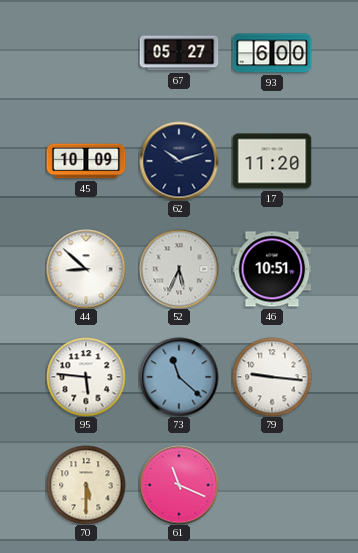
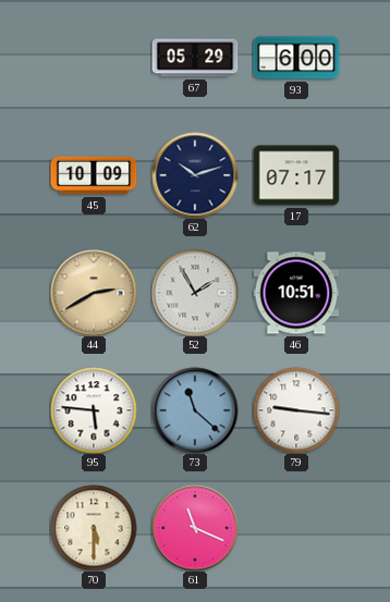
67: 05:27 -> 05:29
17: 11:20 -> 07:17
44: 8:52 -> 2:40
44 dial: white -> champagne
52: 5:34 -> 1:55
